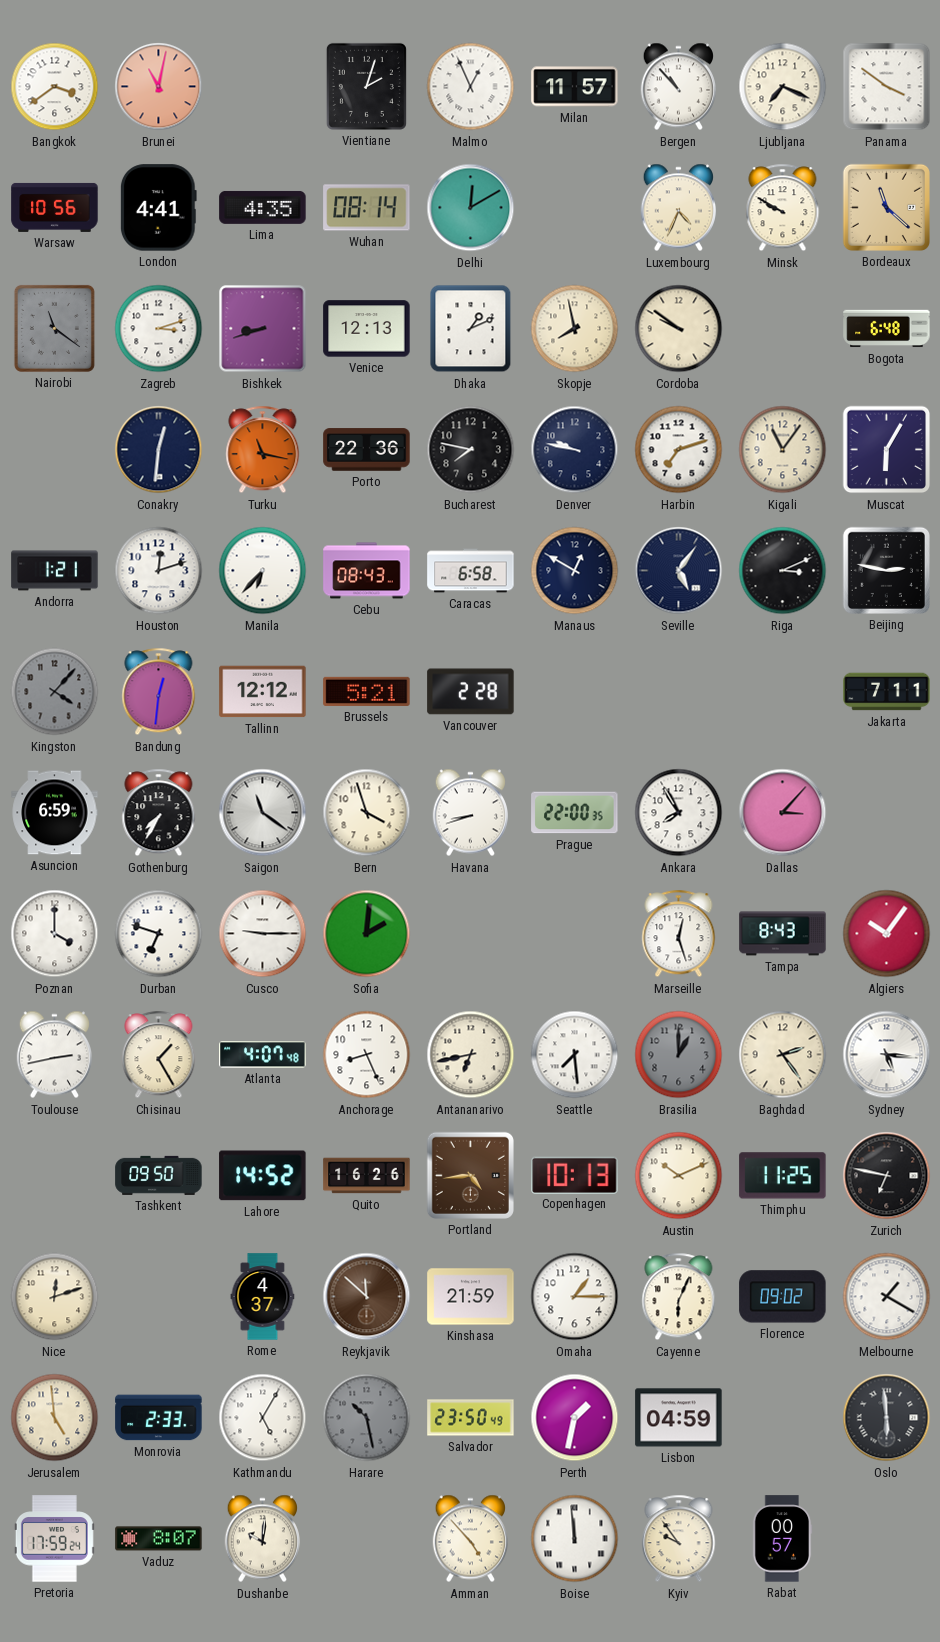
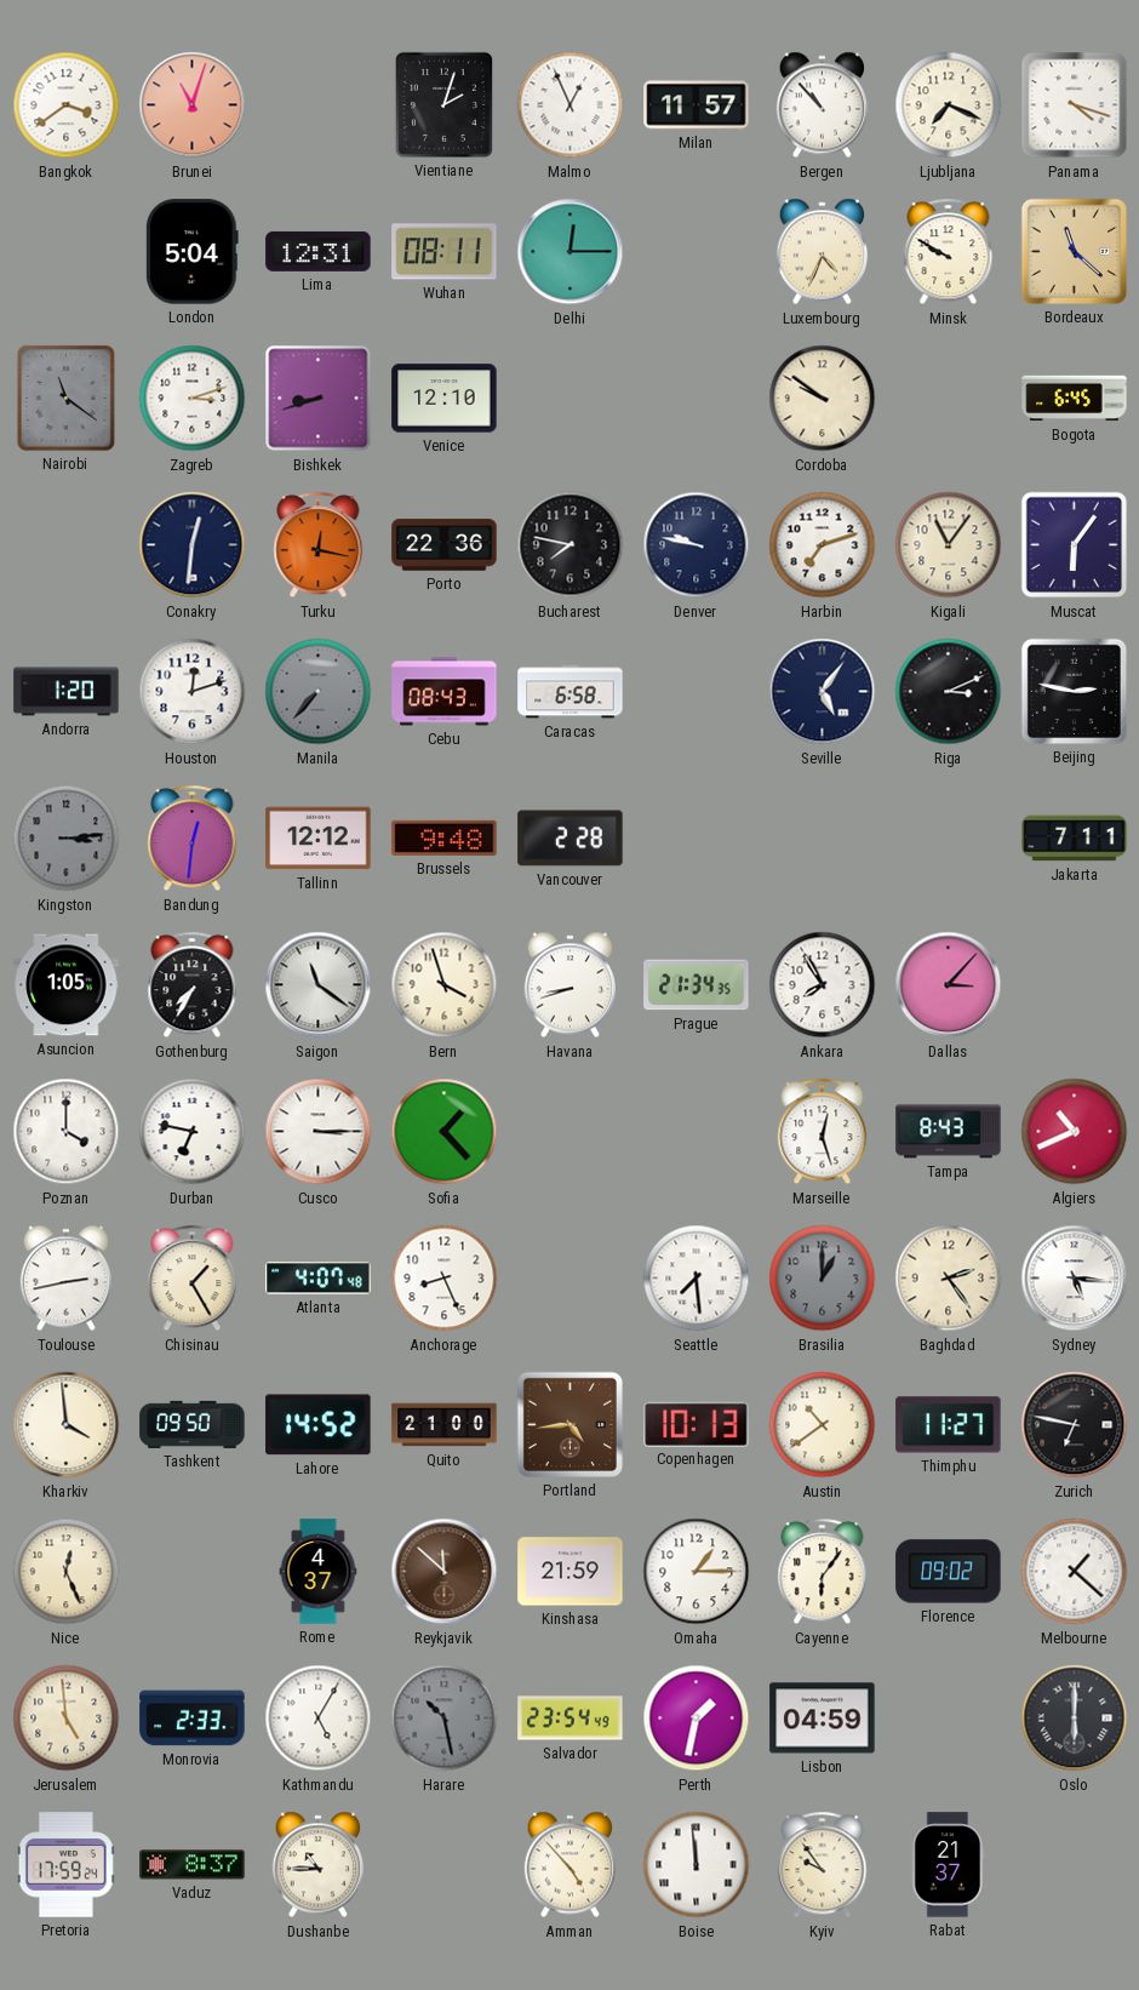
Brunei: 11:02 -> 11:03
Panama: 3:51 -> 4:18
Warsaw: 10:56 -> none
London: 4:41 -> 5:04
Lima: 4:35 -> 12:31
Wuhan: 08:14 -> 08:11
Delhi: 12:10 -> 12:15
Venice: 12:13 -> 12:10
Dhaka: 1:11 -> none
Skopje: 7:58 -> none
Bogota: 6:48 -> 6:45
Turku: 11:17 -> 12:17
Muscat: 6:05 -> 6:06
Andorra: 1:21 -> 1:20
Manila: 6:37 -> 7:37
Manila dial: white -> grey
Manaus: 12:50 -> none
Kingston: 4:07 -> 3:14
Brussels: 5:21 -> 9:48
Asuncion: 6:59 -> 1:05
Prague: 22:00 -> 21:34
Durban: 6:48 -> 6:47
Cusco: 9:15 -> 3:15
Sofia: 2:01 -> 1:23
Algiers: 10:06 -> 10:41
Antananarivo: 6:43 -> none
Kharkiv: none -> 3:59
Quito: 16:26 -> 21:00
Austin: 10:11 -> 10:39
Thimphu: 11:25 -> 11:27
Nice: 12:12 -> 12:26
Cayenne: 6:04 -> 6:06
Melbourne: 1:20 -> 1:22
Salvador: 23:50 -> 23:54
Oslo: 5:59 -> 6:00
Vaduz: 8:07 -> 8:37
Dushanbe: 10:01 -> 10:45
Rabat: 00:57 -> 21:37
